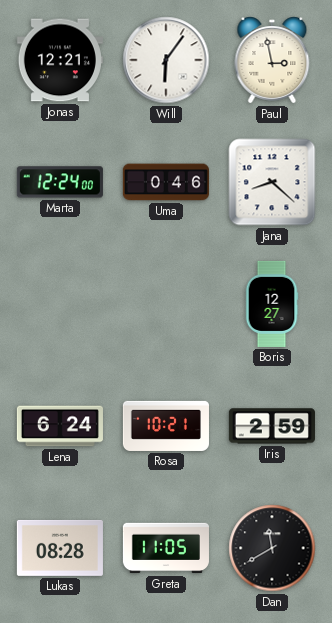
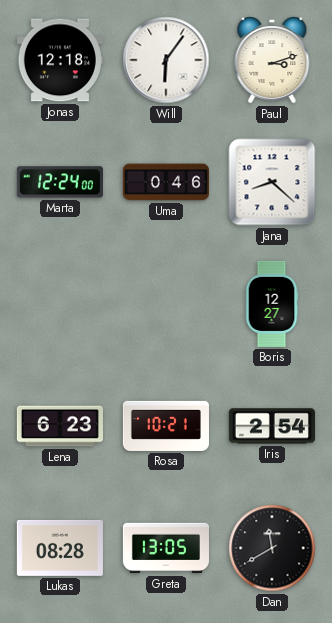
Jonas: 12:21 -> 12:18
Paul: 2:58 -> 3:12
Lena: 6:24 -> 6:23
Iris: 2:59 -> 2:54
Greta: 11:05 -> 13:05
